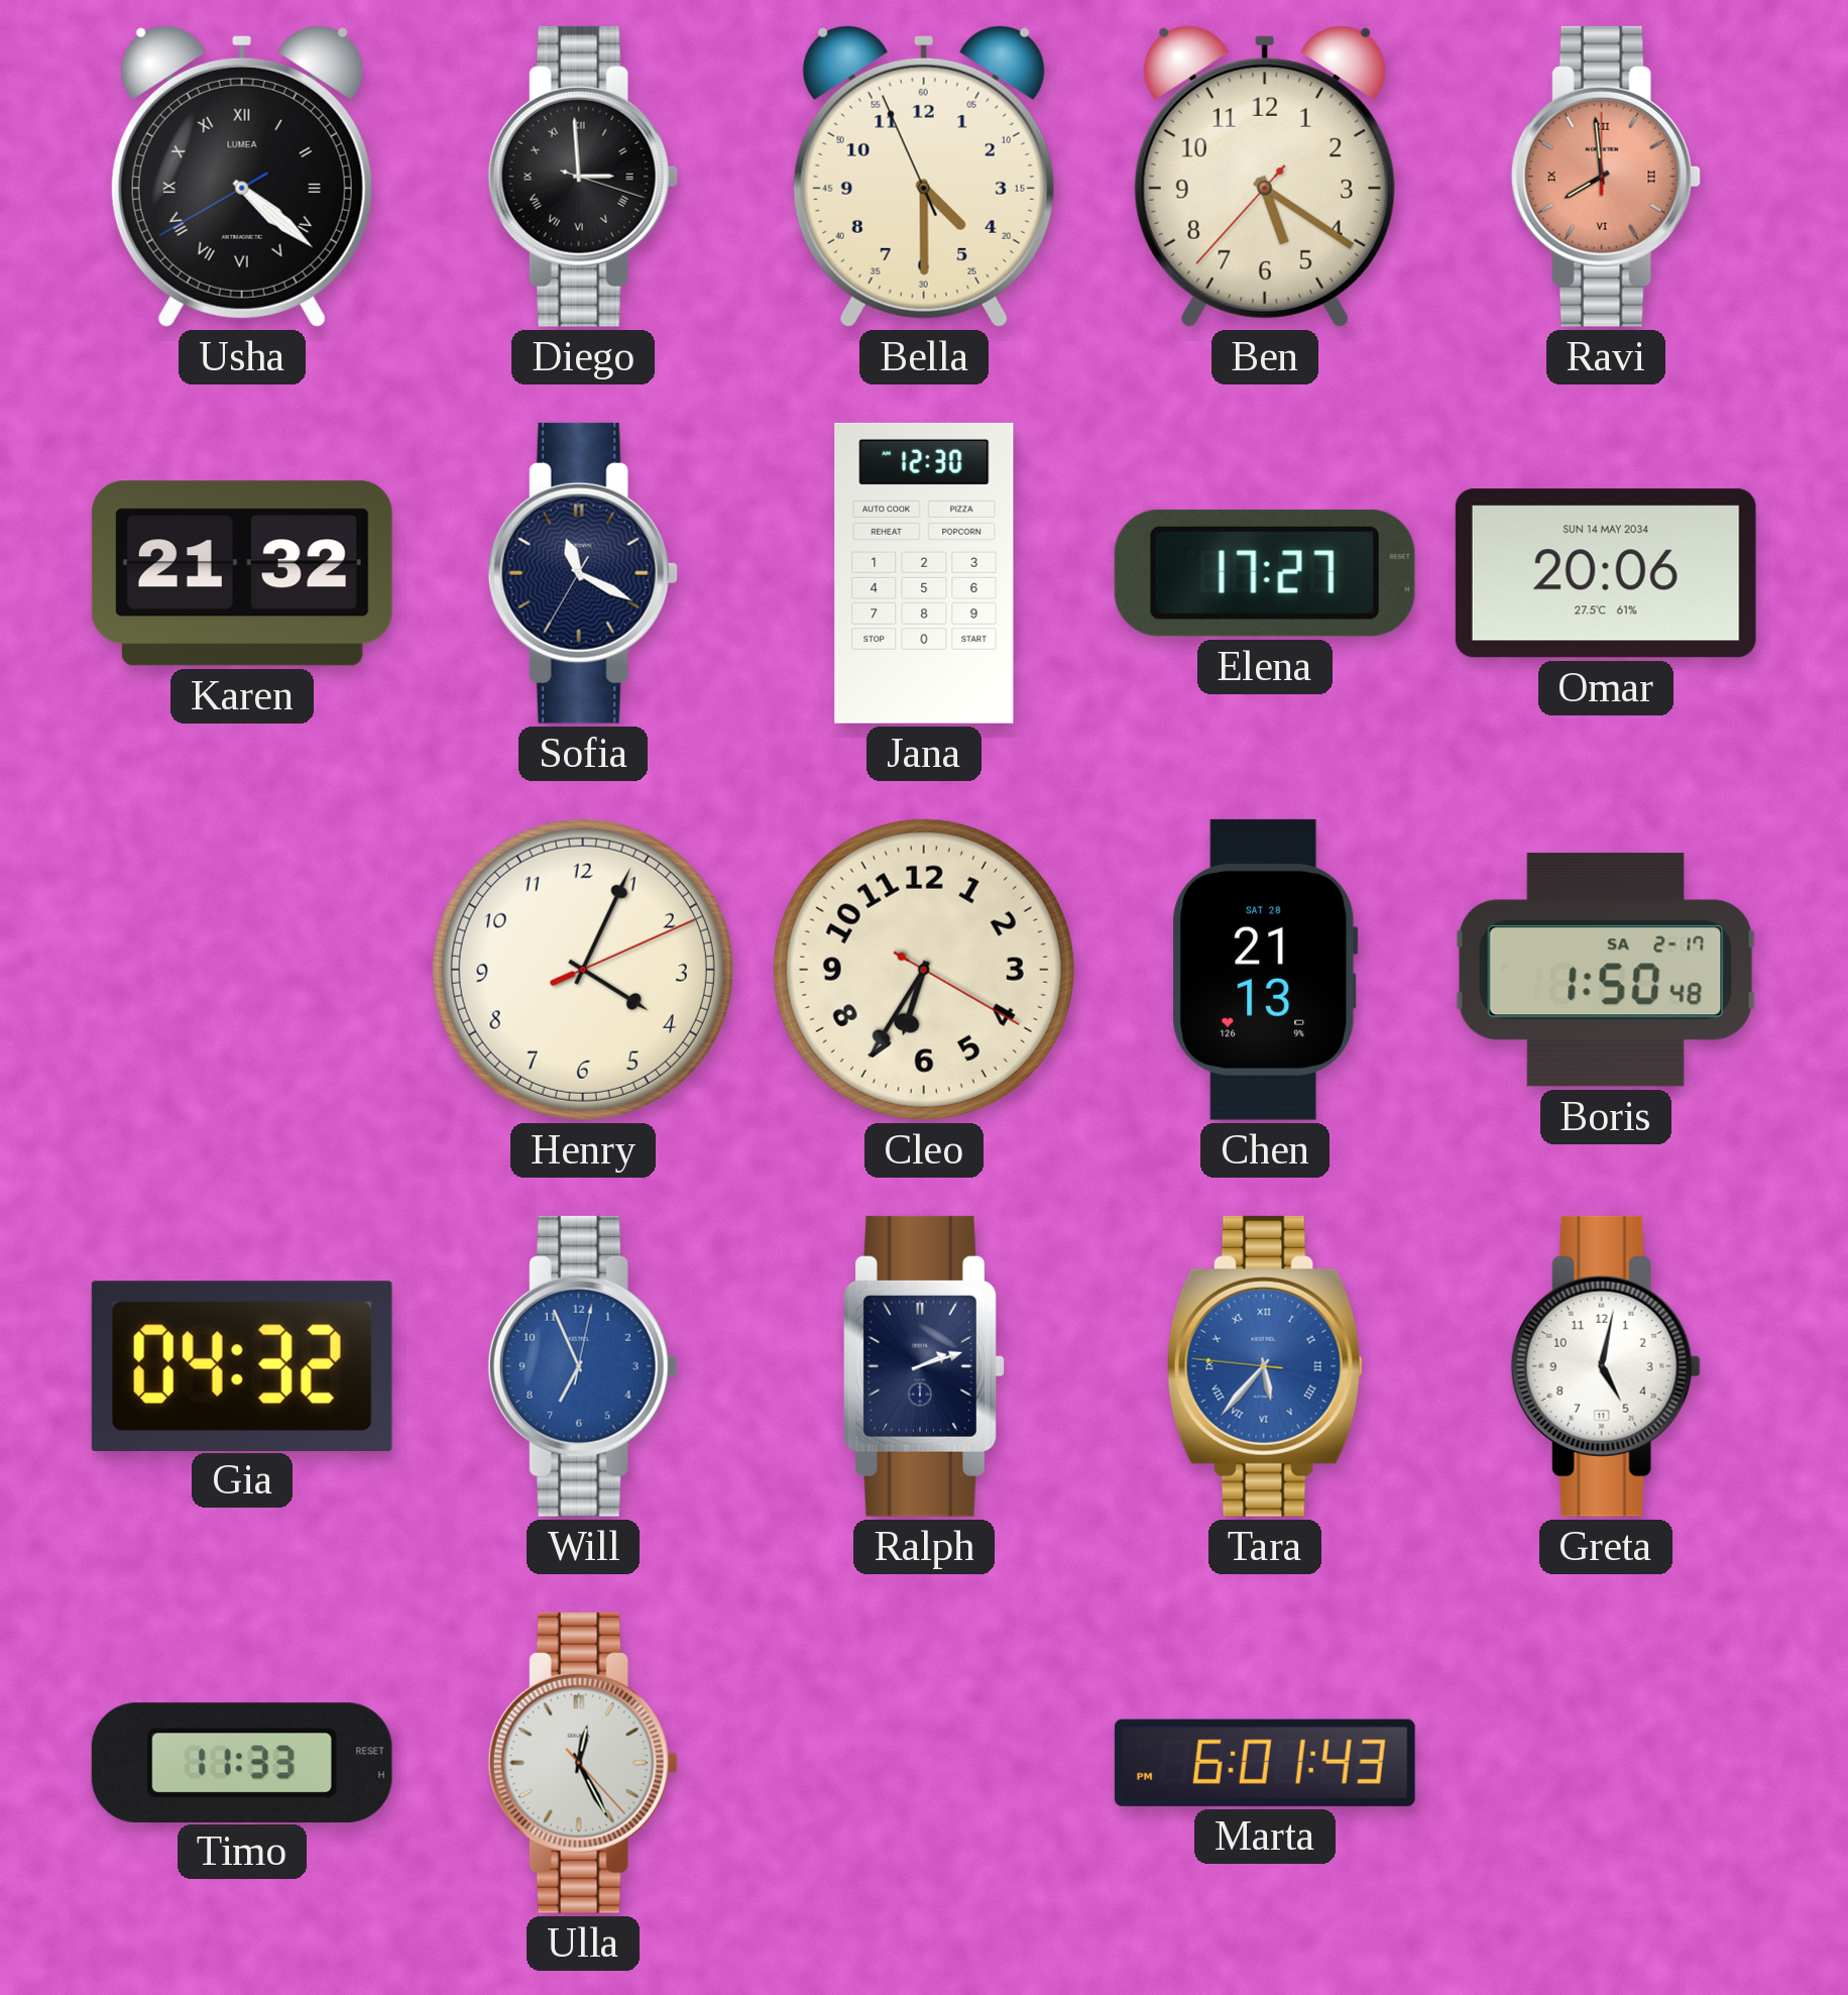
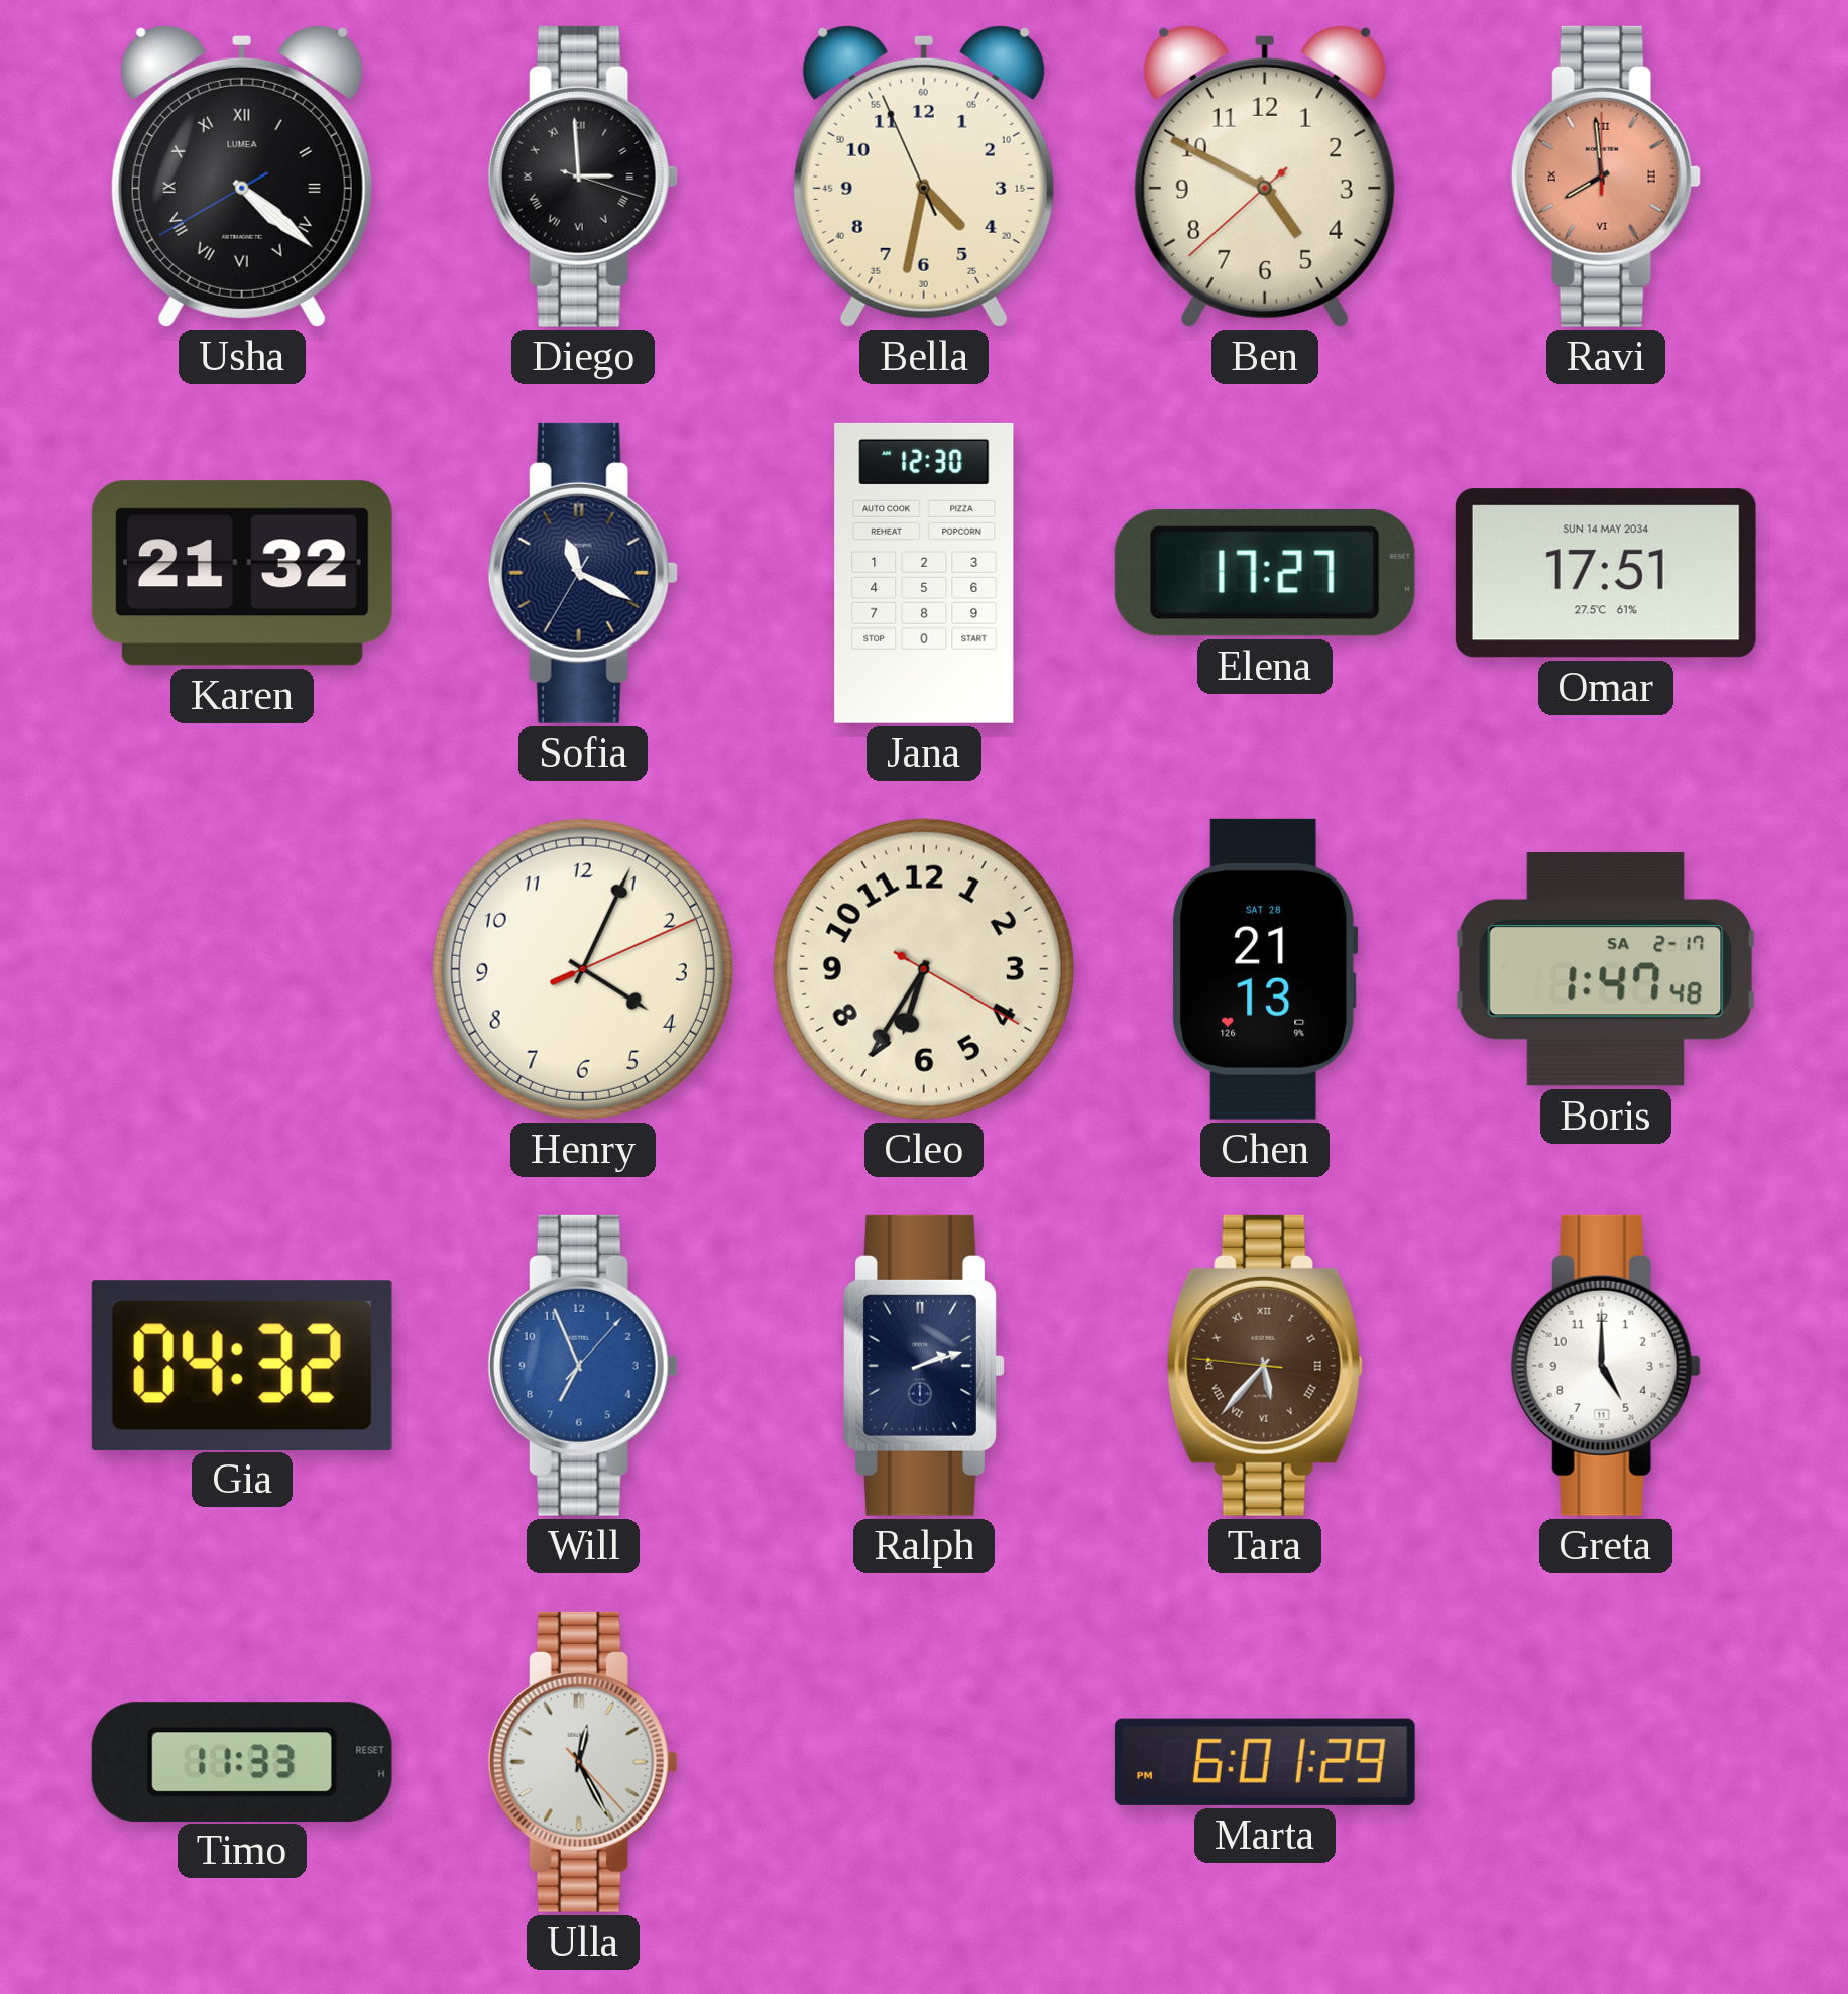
Bella: 4:29 -> 4:31
Ben: 5:20 -> 4:49
Omar: 20:06 -> 17:51
Boris: 1:50 -> 1:47
Will: 6:56:02 -> 6:56:07
Tara dial: blue -> brown
Greta: 5:02 -> 5:00
Marta: 6:01:43 PM -> 6:01:29 PM
